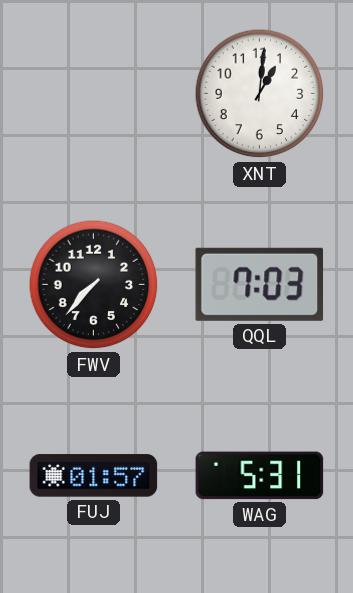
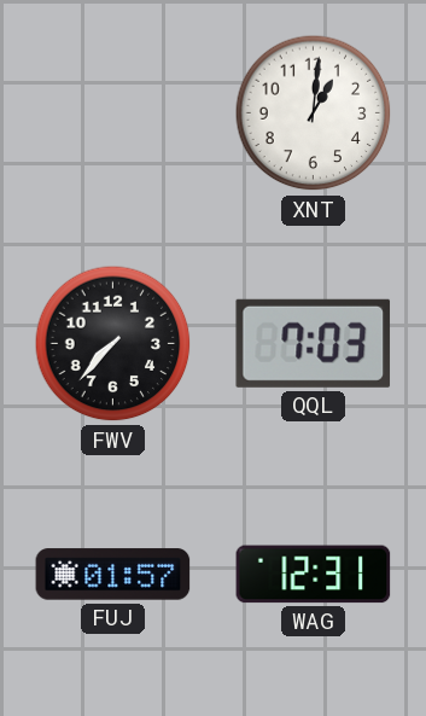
WAG: 5:31 -> 12:31
